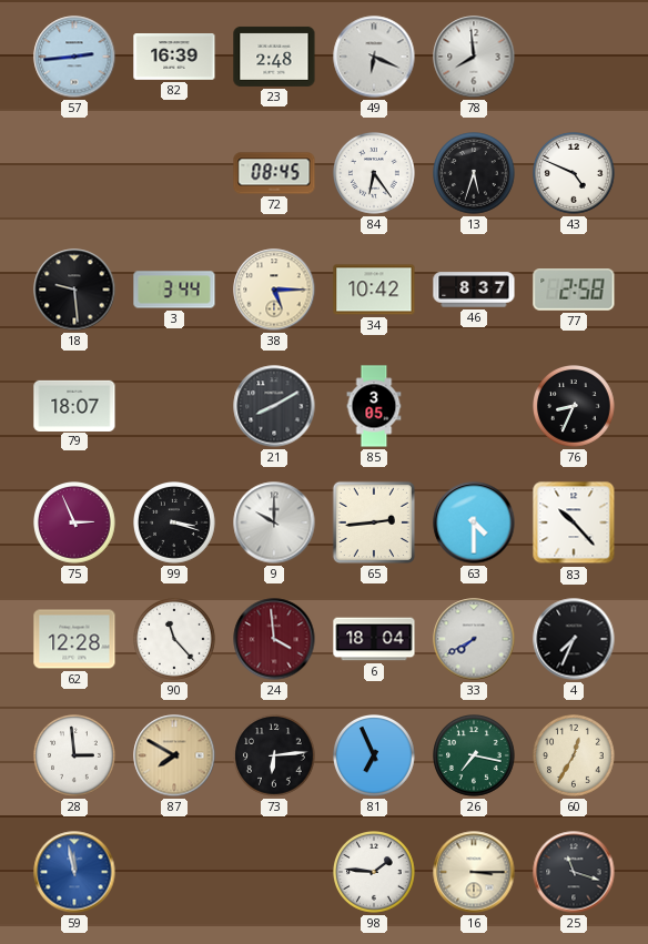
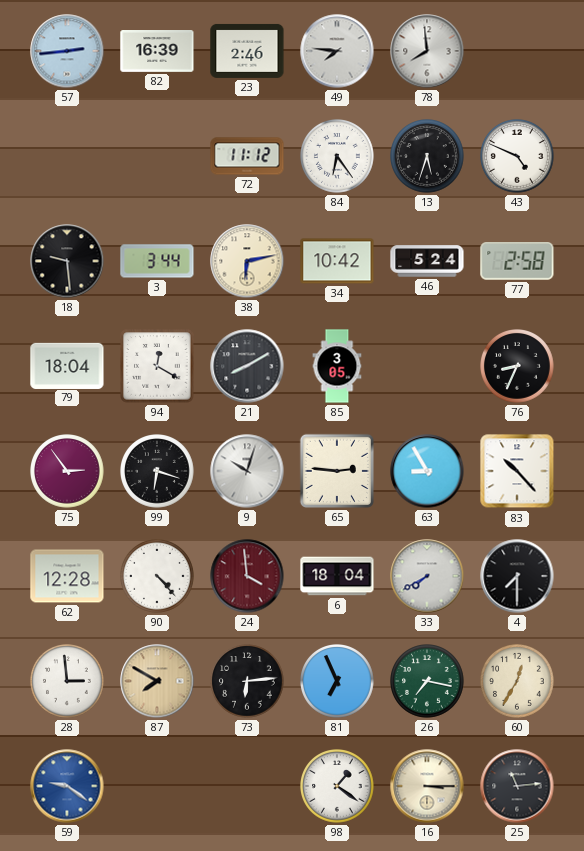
23: 2:48 -> 2:46
49: 6:19 -> 7:46
72: 08:45 -> 11:12
38: 5:15 -> 6:13
46: 8:37 -> 5:24
79: 18:07 -> 18:04
94: none -> 12:20
75: 2:56 -> 2:54
99: 3:18 -> 6:18
9: 10:00 -> 10:03
65: 2:44 -> 2:46
63: 4:30 -> 8:55
90: 11:23 -> 4:23
4: 7:34 -> 7:30
59: 11:58 -> 9:21
98: 1:46 -> 1:21
25: 11:18 -> 11:14
